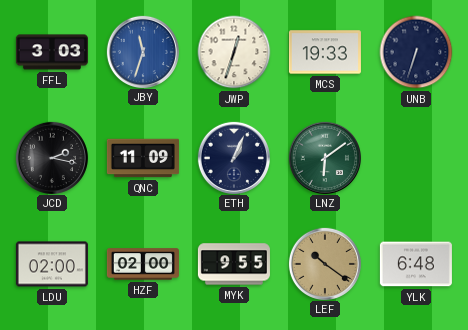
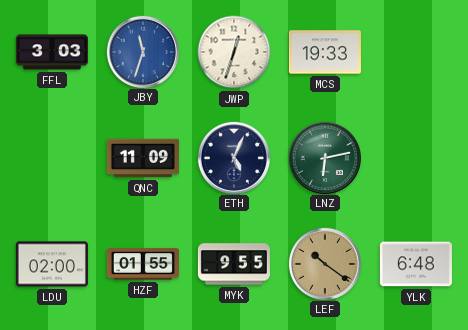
UNB: 6:33 -> none
JCD: 2:17 -> none
ETH: 1:04 -> 5:04
LNZ: 6:09 -> 6:13
HZF: 02:00 -> 01:55
